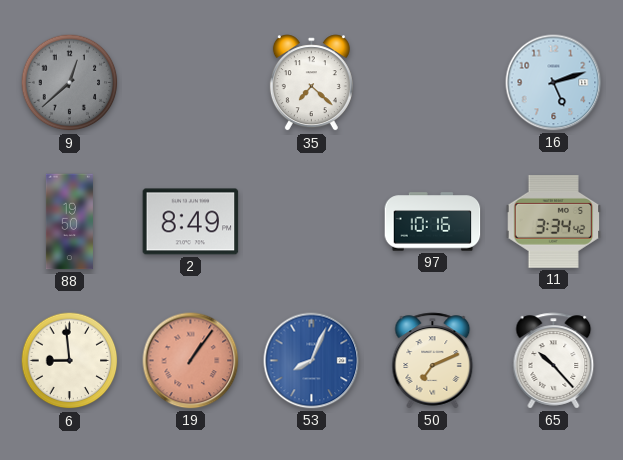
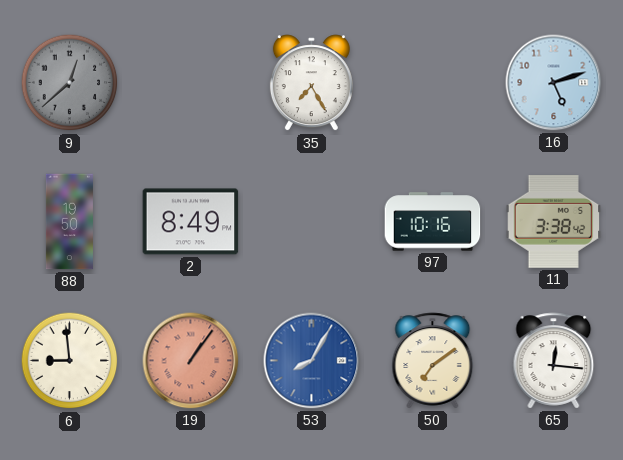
35: 7:22 -> 7:25
11: 3:34 -> 3:38
53: 8:04 -> 8:05
50: 7:11 -> 7:09
65: 10:23 -> 12:16
